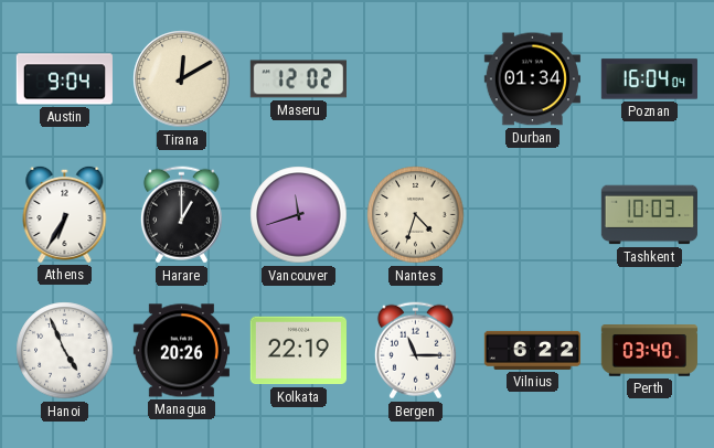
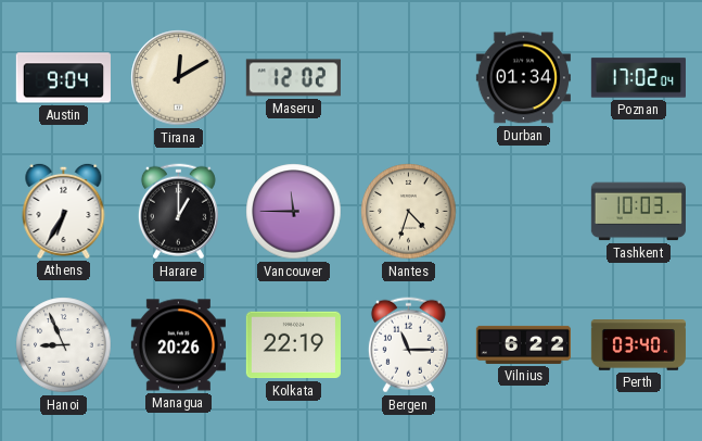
Poznan: 16:04 -> 17:02
Vancouver: 11:42 -> 11:45
Hanoi: 4:56 -> 8:56
